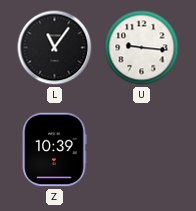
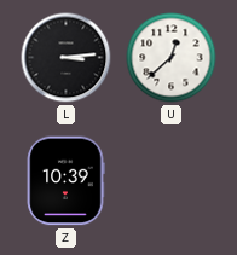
L: 11:06 -> 3:14
U: 9:16 -> 12:38
